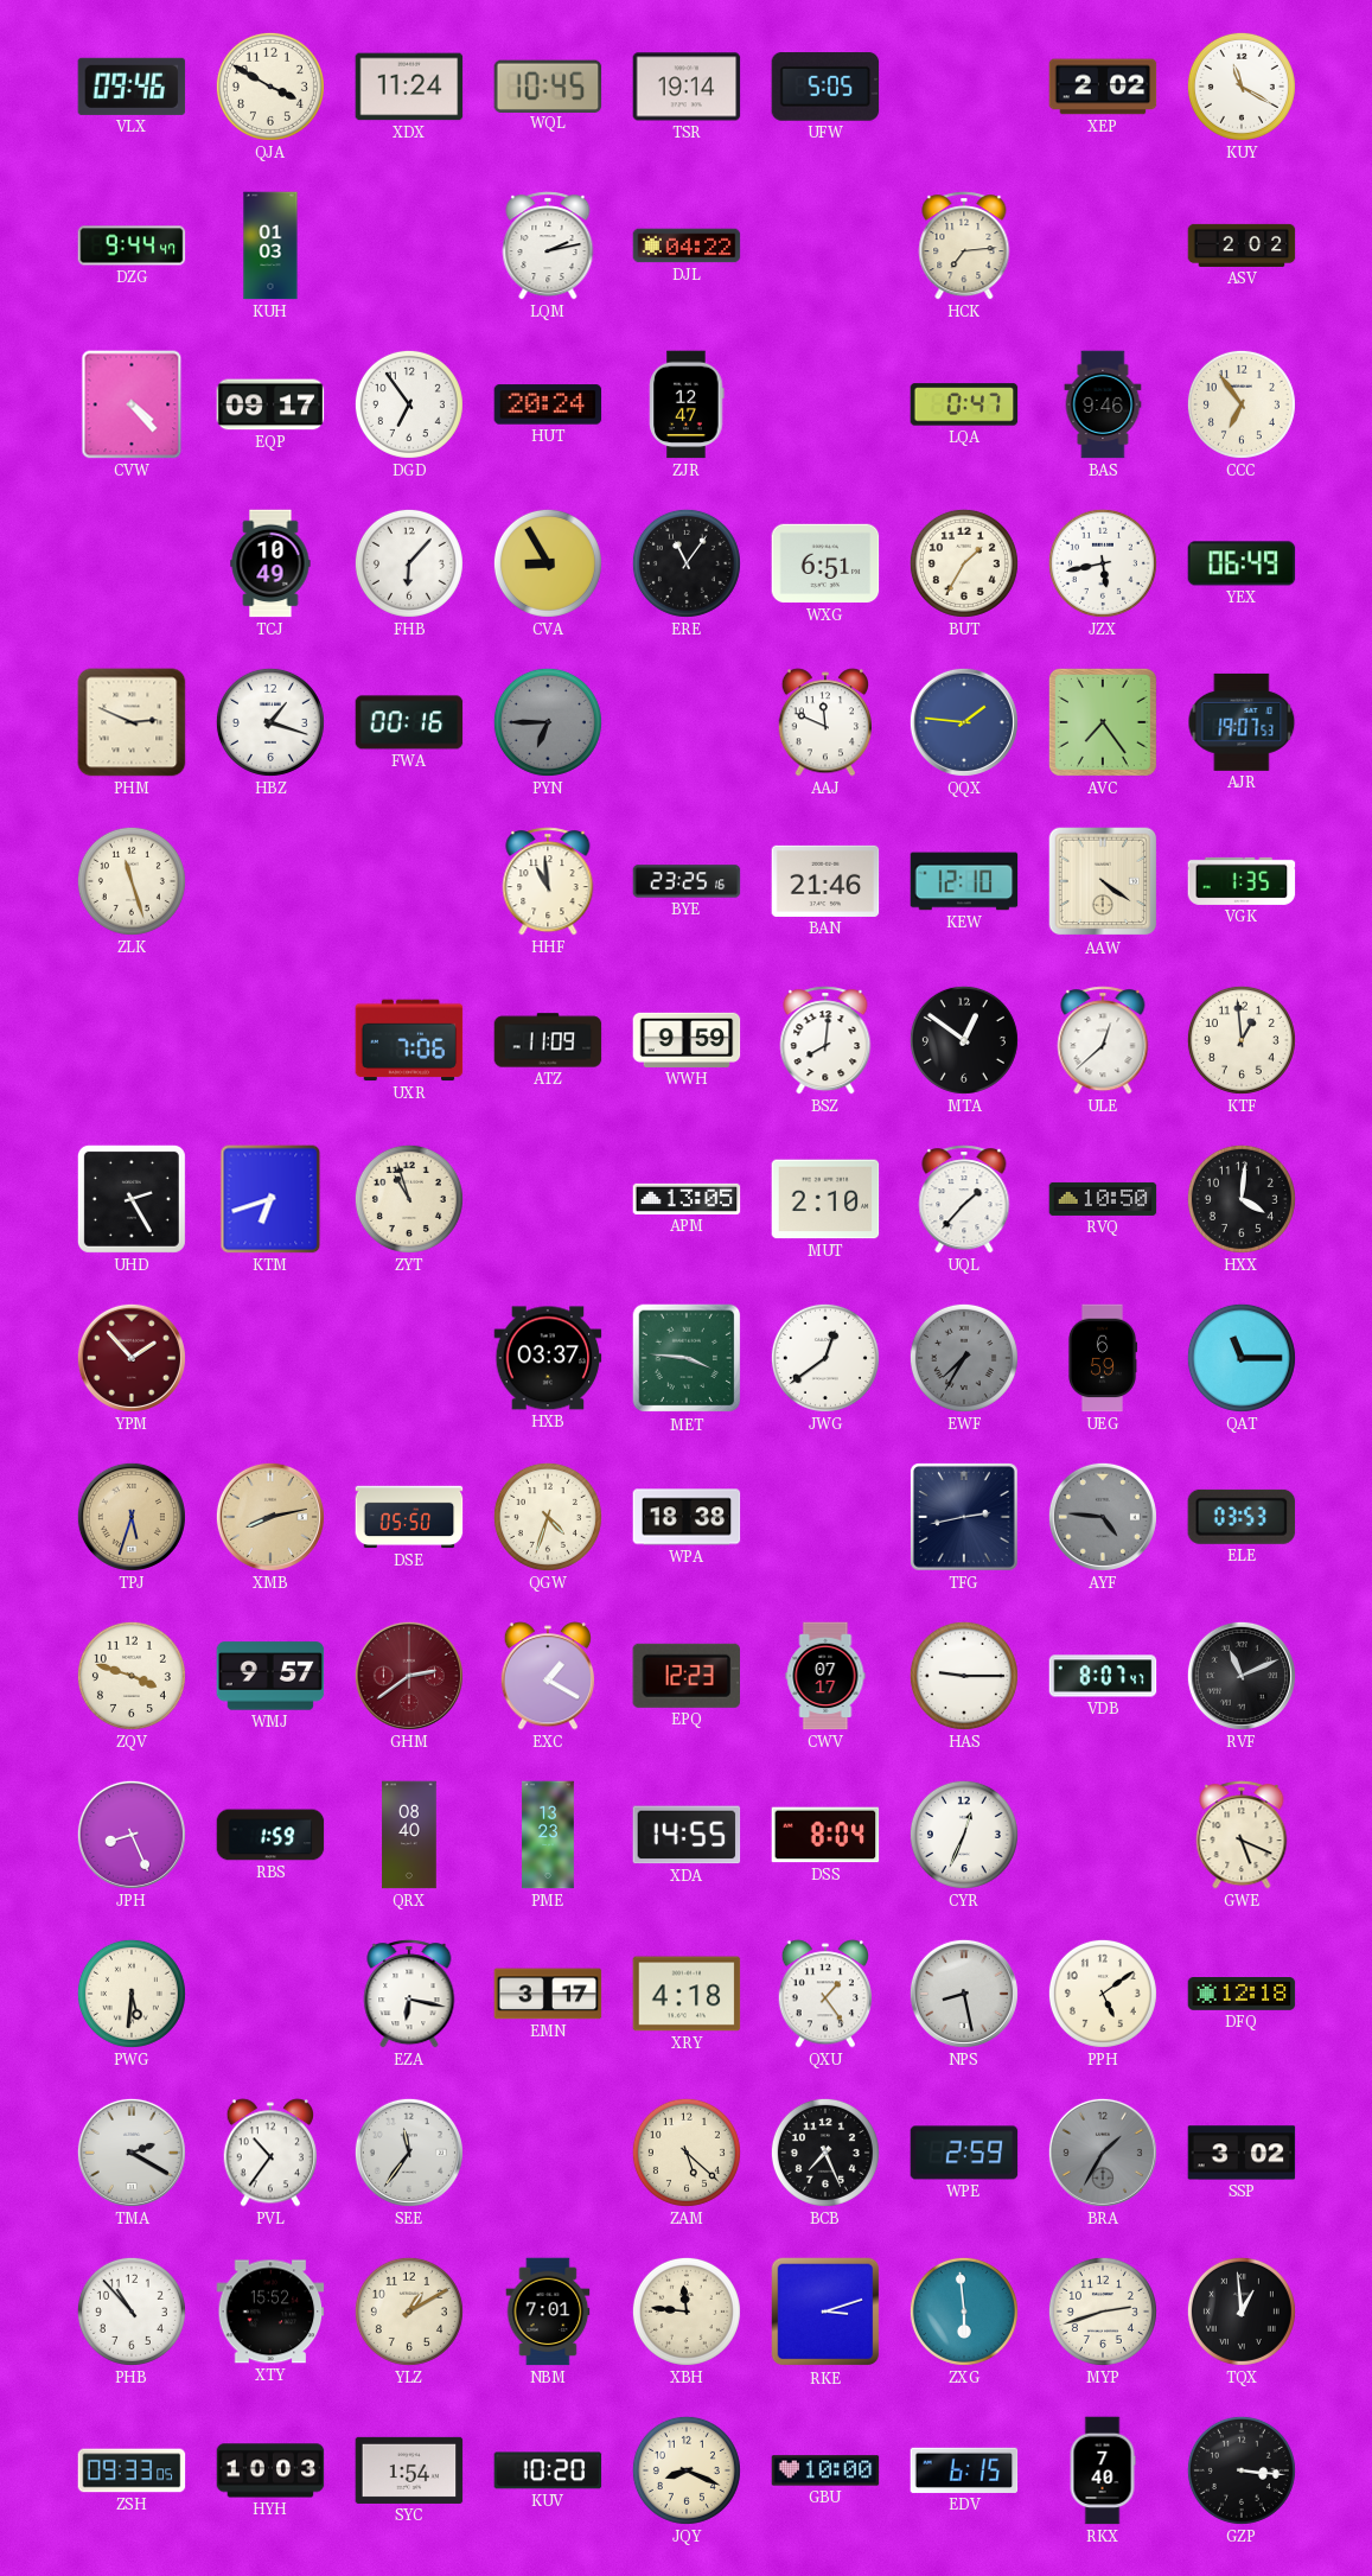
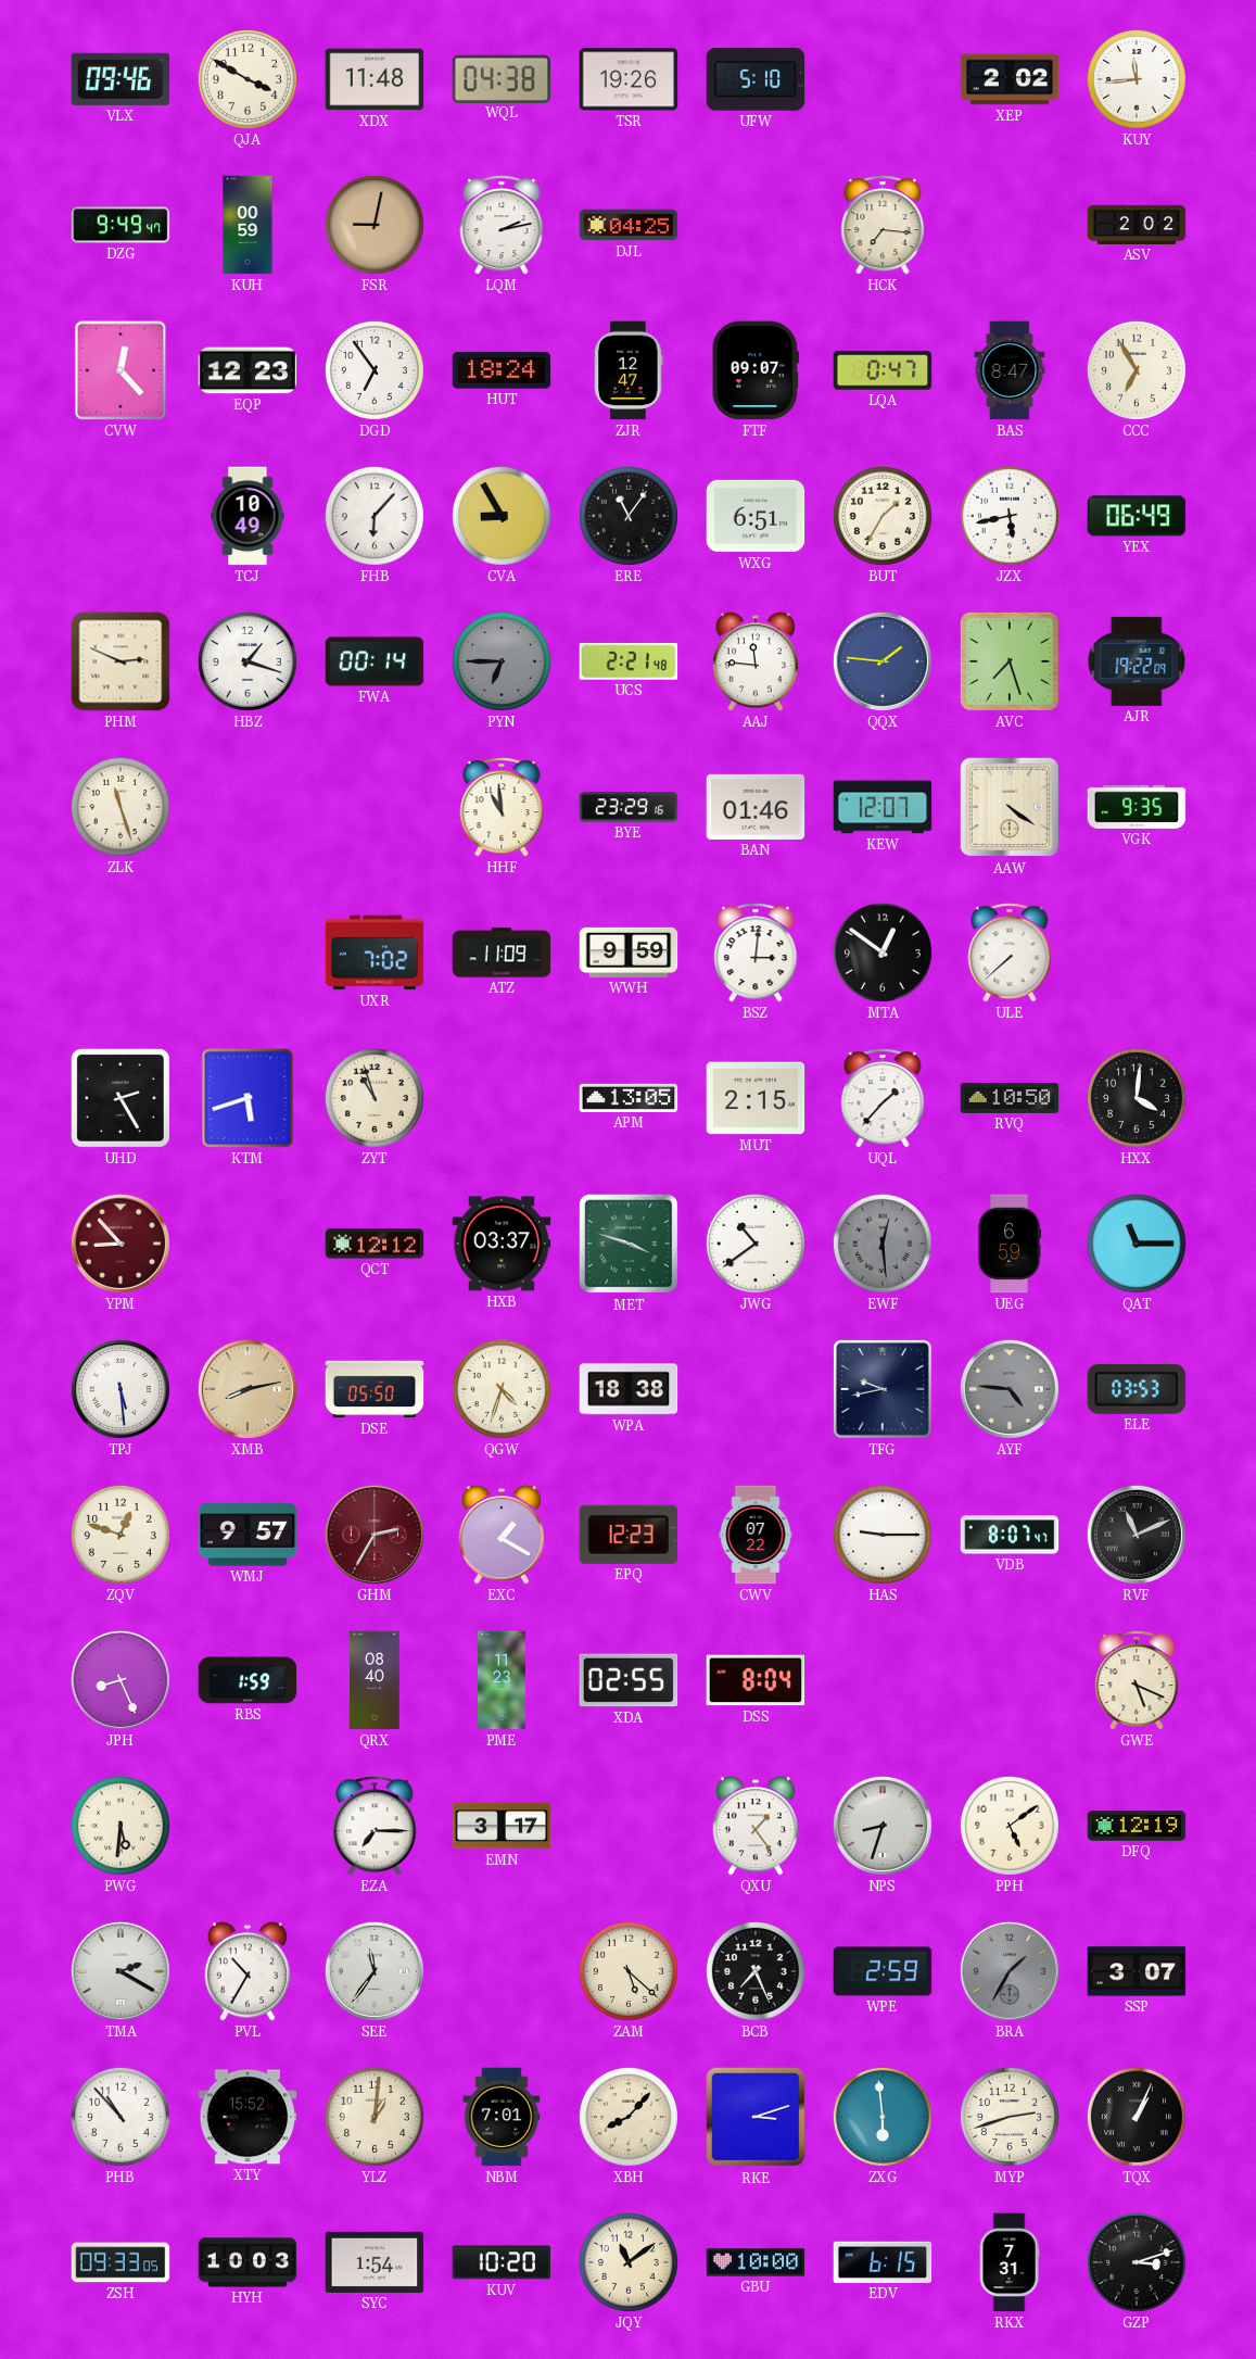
XDX: 11:24 -> 11:48
WQL: 10:45 -> 04:38
TSR: 19:14 -> 19:26
UFW: 5:05 -> 5:10
KUY: 11:20 -> 11:44
DZG: 9:44 -> 9:49
KUH: 01:03 -> 00:59
FSR: none -> 9:02
DJL: 04:22 -> 04:25
HCK: 7:14 -> 7:16
CVW: 4:23 -> 12:23
EQP: 09:17 -> 12:23
HUT: 20:24 -> 18:24
FTF: none -> 09:07
BAS: 9:46 -> 8:47
CCC: 6:54 -> 6:55
FWA: 00:16 -> 00:14
UCS: none -> 2:21
AAJ: 11:49 -> 11:46
AVC: 7:24 -> 7:27
AJR: 19:07 -> 19:22
BYE: 23:25 -> 23:29
BAN: 21:46 -> 01:46
KEW: 12:10 -> 12:07
VGK: 1:35 -> 9:35
UXR: 7:06 -> 7:02
BSZ: 8:01 -> 3:01
ULE: 12:38 -> 7:38
KTF: 12:59 -> none
KTM: 6:42 -> 5:42
MUT: 2:10 -> 2:15
YPM: 1:53 -> 8:53
QCT: none -> 12:12
MET: 3:46 -> 3:48
JWG: 12:39 -> 10:39
EWF: 7:35 -> 12:29
TPJ: 5:33 -> 5:29
TPJ dial: champagne -> white
TFG: 2:43 -> 9:43
ZQV: 3:48 -> 12:48
GHM: 2:39 -> 2:35
CWV: 07:17 -> 07:22
PME: 13:23 -> 11:23
XDA: 14:55 -> 02:55
CYR: 12:34 -> none
EZA: 6:17 -> 7:15
XRY: 4:18 -> none
NPS: 8:28 -> 8:33
DFQ: 12:18 -> 12:19
PVL: 10:36 -> 10:35
SSP: 3:02 -> 3:07
YLZ: 1:10 -> 1:01
XBH: 11:46 -> 8:07
TQX: 12:59 -> 1:04
JQY: 8:19 -> 11:09
RKX: 7:40 -> 7:31
GZP: 3:16 -> 3:12
